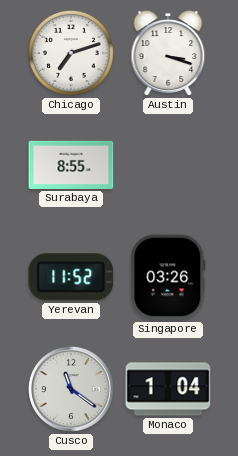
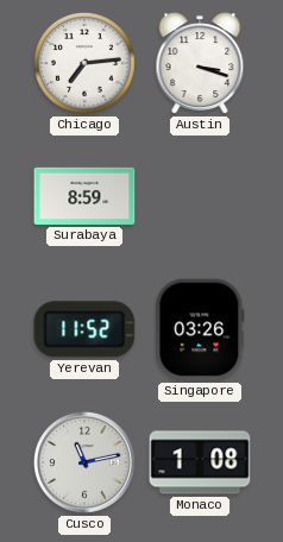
Chicago: 7:12 -> 7:14
Surabaya: 8:55 -> 8:59
Cusco: 11:21 -> 11:13
Monaco: 1:04 -> 1:08
